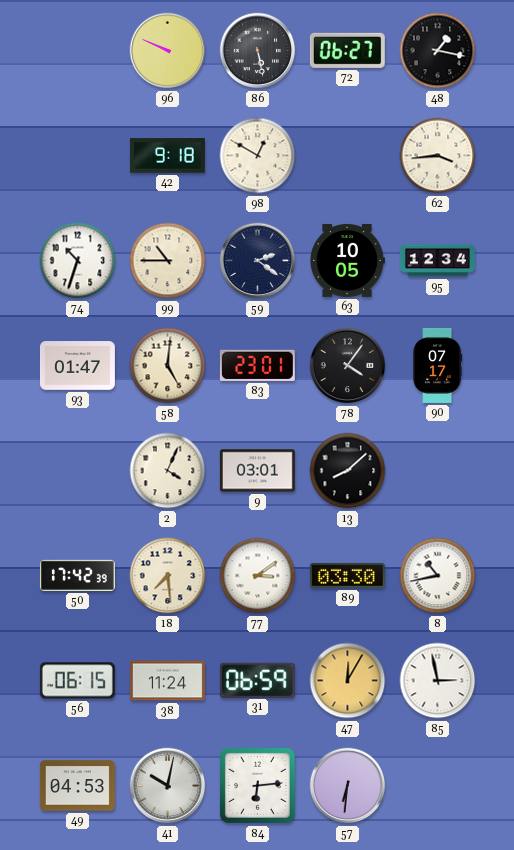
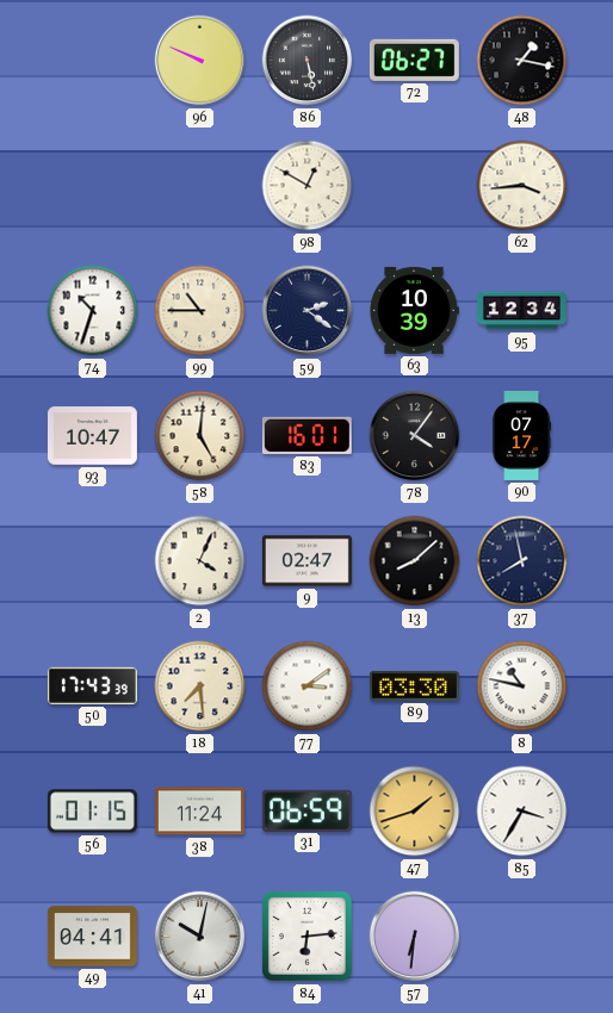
42: 9:18 -> none
63: 10:05 -> 10:39
93: 01:47 -> 10:47
83: 23:01 -> 16:01
9: 03:01 -> 02:47
37: none -> 7:58
50: 17:42 -> 17:43
8: 10:43 -> 10:47
56: 06:15 -> 01:15
47: 12:05 -> 1:42
85: 2:58 -> 3:35
49: 04:53 -> 04:41
